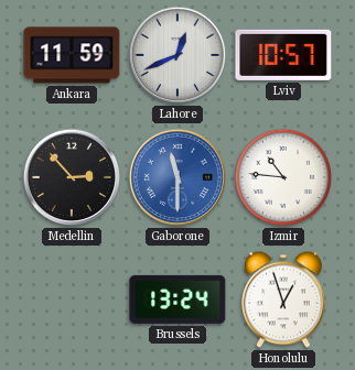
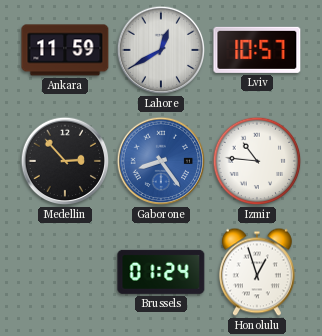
Lahore: 12:41 -> 12:40
Gaborone: 11:30 -> 8:24
Brussels: 13:24 -> 01:24
